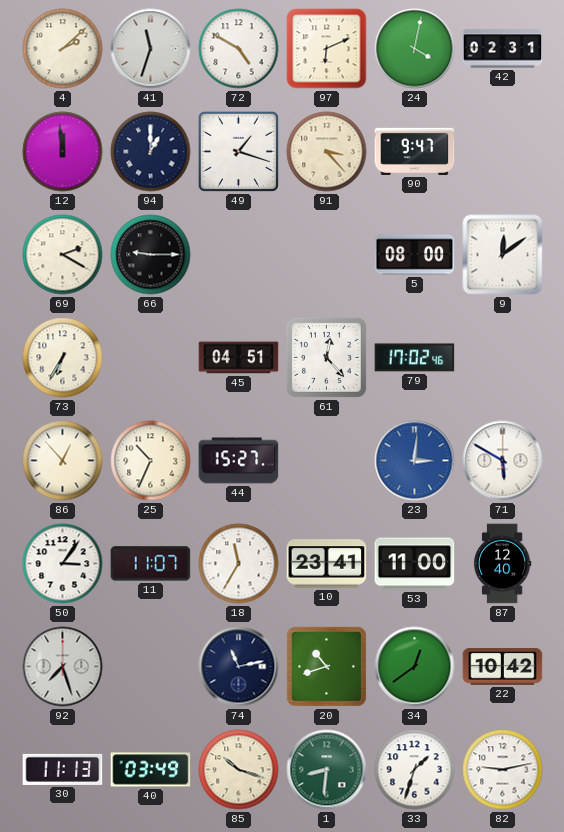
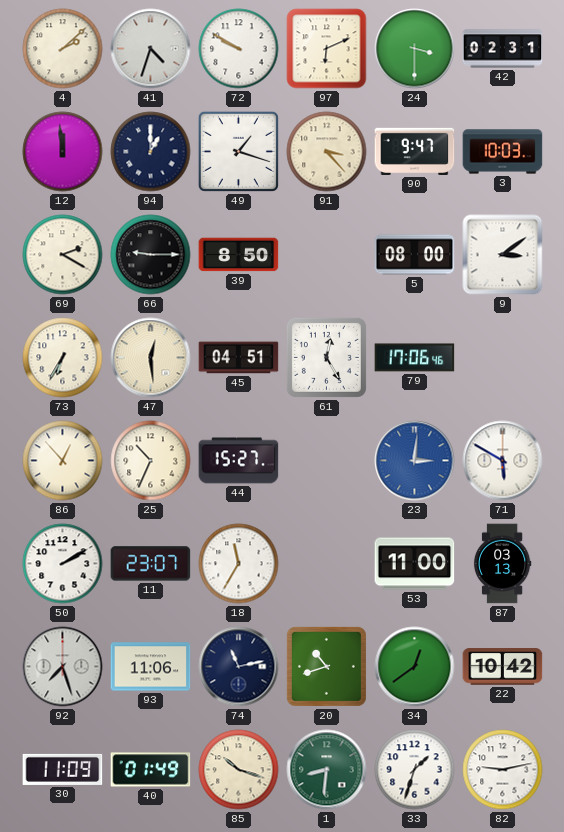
41: 11:33 -> 4:33
72: 4:50 -> 9:50
24: 4:02 -> 3:30
3: none -> 10:03
39: none -> 8:50
9: 12:09 -> 3:09
47: none -> 12:29
61: 12:23 -> 12:25
79: 17:02 -> 17:06
50: 3:06 -> 2:10
11: 11:07 -> 23:07
10: 23:41 -> none
87: 12:40 -> 03:13
93: none -> 11:06
30: 11:13 -> 11:09
40: 03:49 -> 01:49
